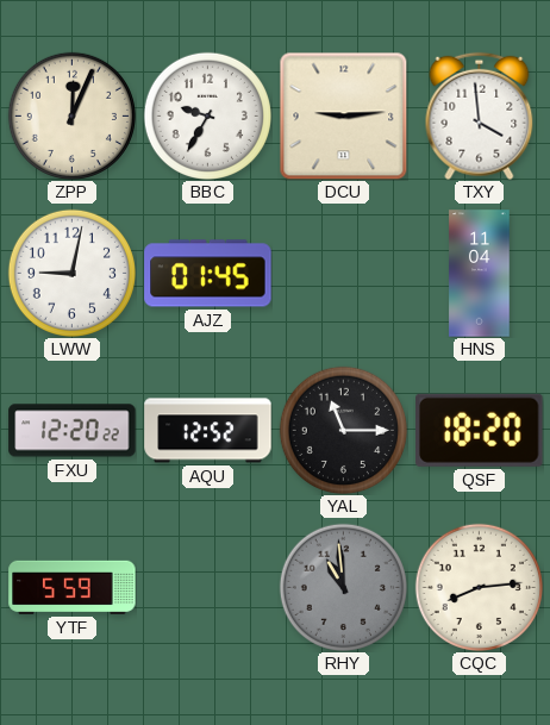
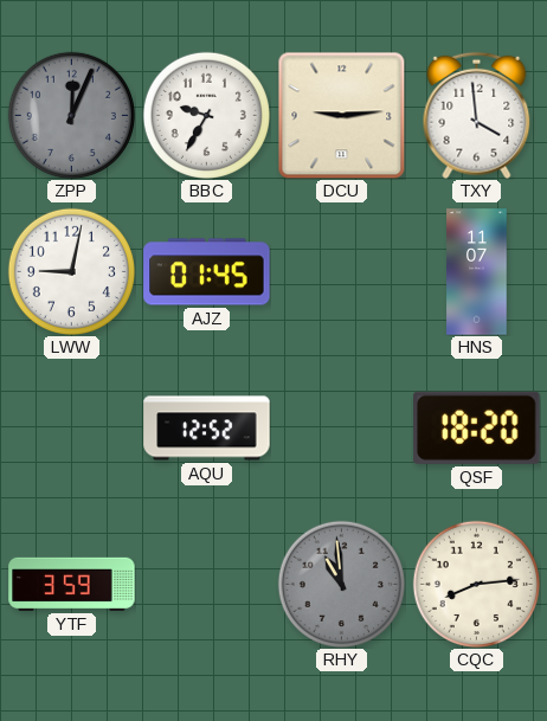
ZPP dial: cream -> grey
HNS: 11:04 -> 11:07
FXU: 12:20 -> none
YAL: 11:15 -> none
YTF: 5:59 -> 3:59
